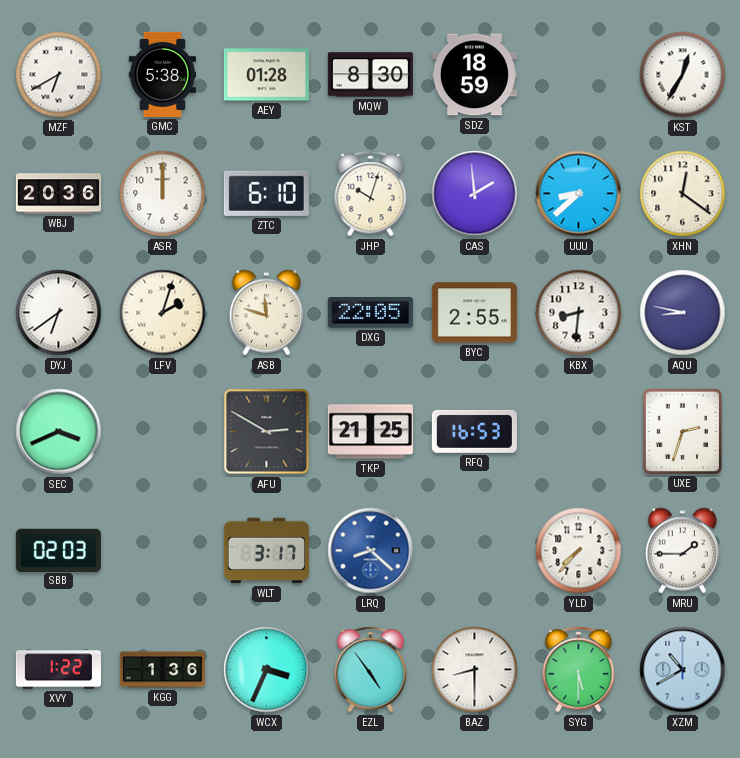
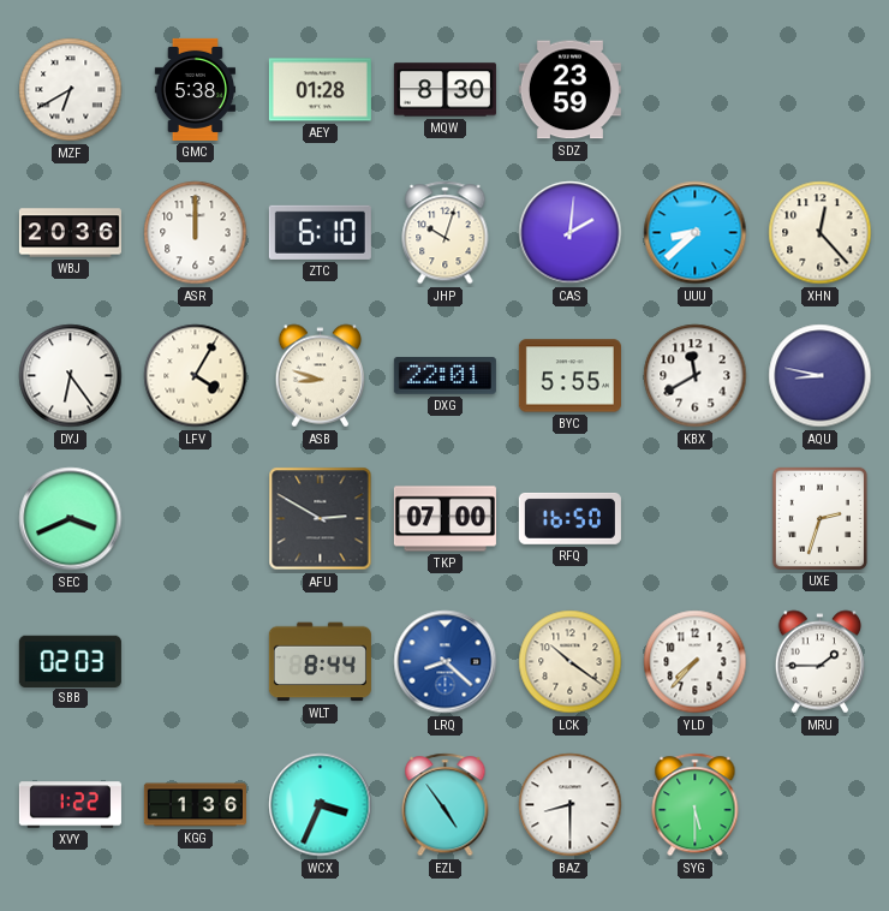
SDZ: 18:59 -> 23:59
KST: 12:35 -> none
CAS: 1:59 -> 2:01
XHN: 12:21 -> 12:23
DYJ: 6:39 -> 6:24
LFV: 2:03 -> 4:05
ASB: 11:48 -> 8:48
DXG: 22:05 -> 22:01
BYC: 2:55 -> 5:55
KBX: 8:31 -> 11:40
TKP: 21:25 -> 07:00
RFQ: 16:53 -> 16:50
WLT: 3:17 -> 8:44
LCK: none -> 10:21
XZM: 10:40 -> none
